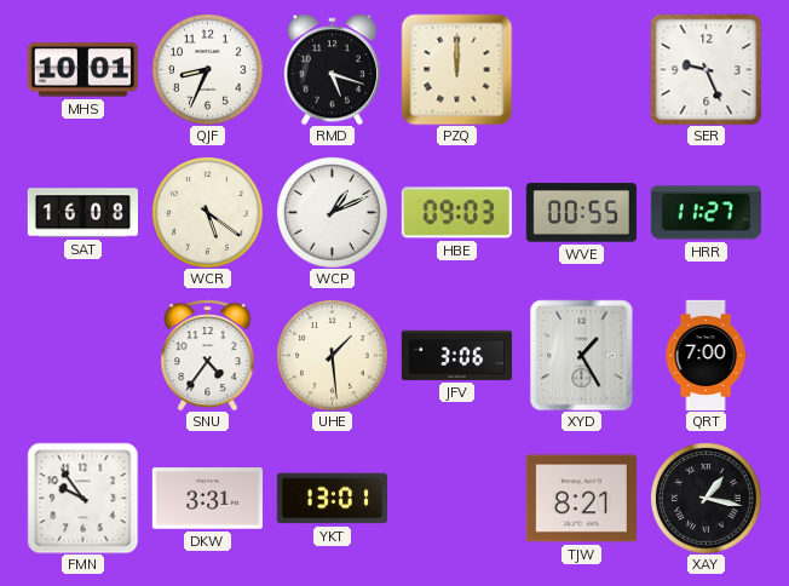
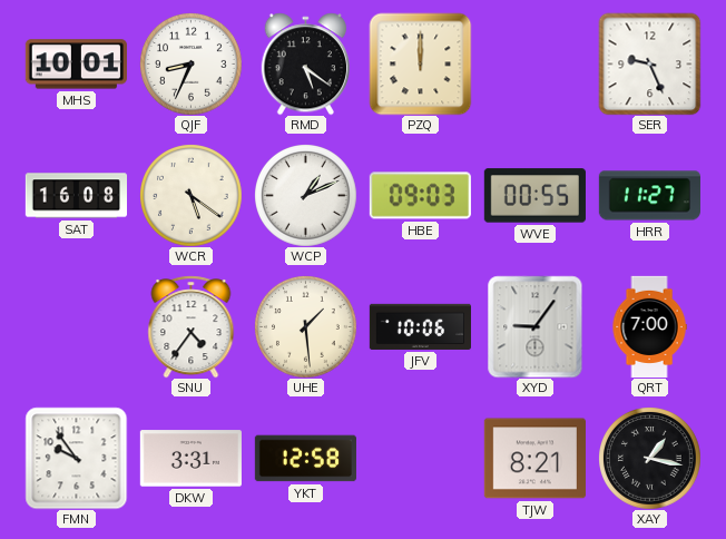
RMD: 5:18 -> 5:21
JFV: 3:06 -> 10:06
XYD: 1:25 -> 9:06
YKT: 13:01 -> 12:58
